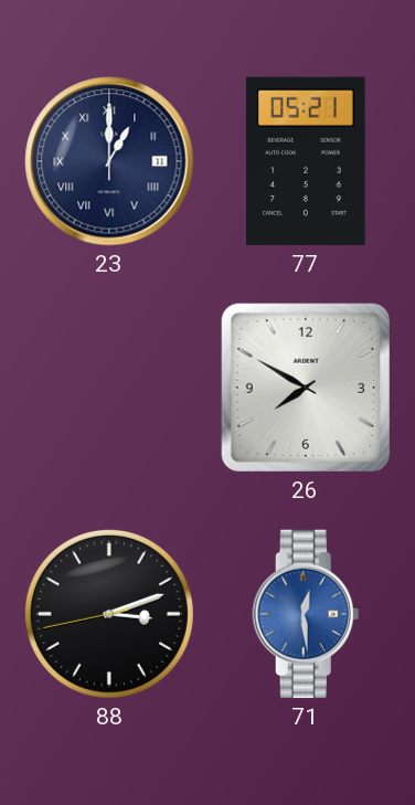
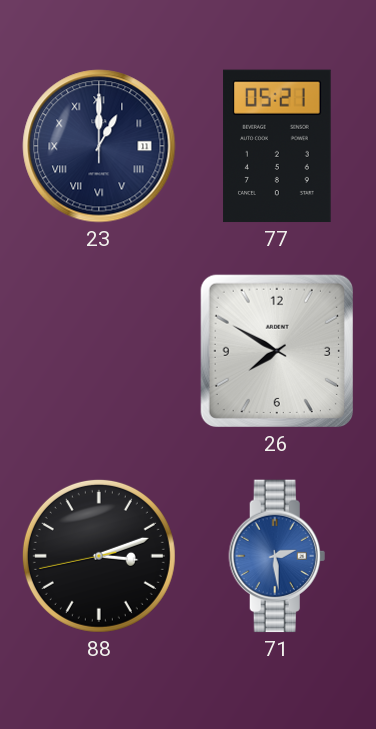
71: 12:29 -> 2:29
